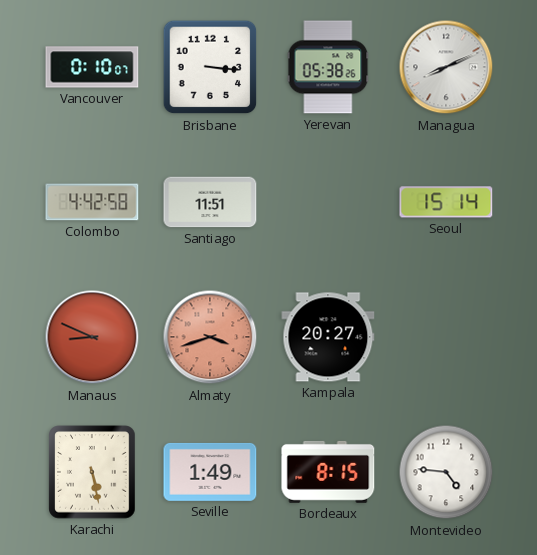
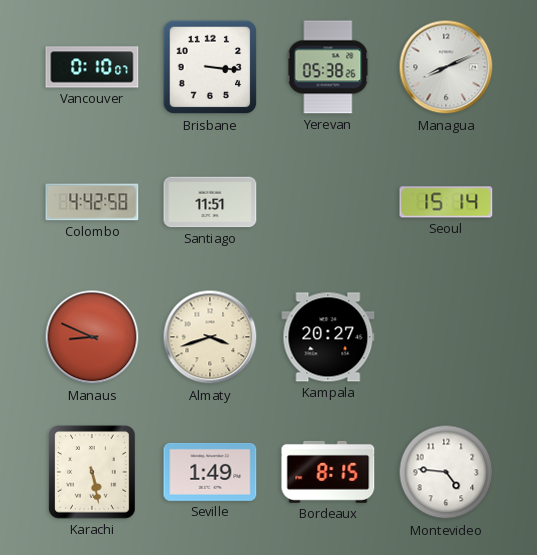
Almaty dial: salmon -> cream
